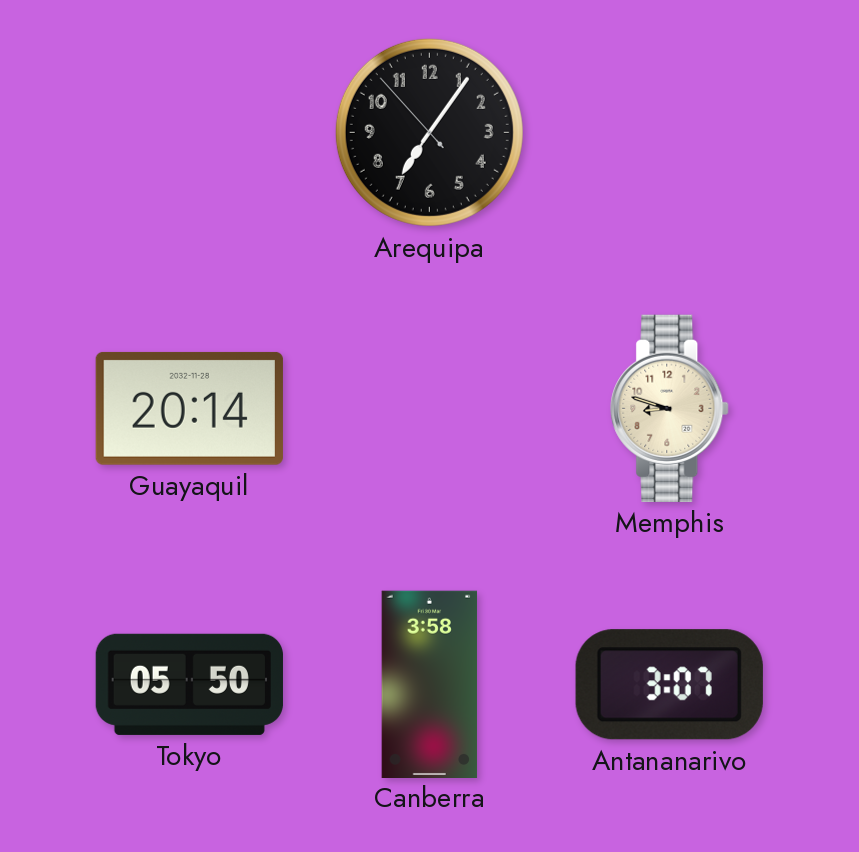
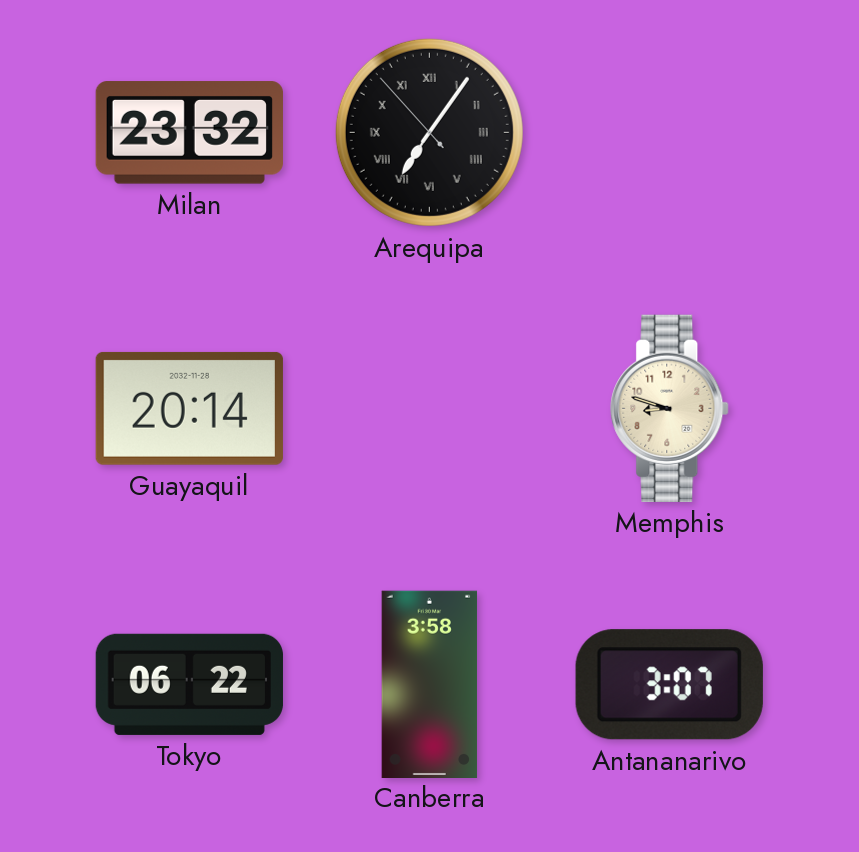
Milan: none -> 23:32
Arequipa numerals: Arabic -> Roman
Tokyo: 05:50 -> 06:22
